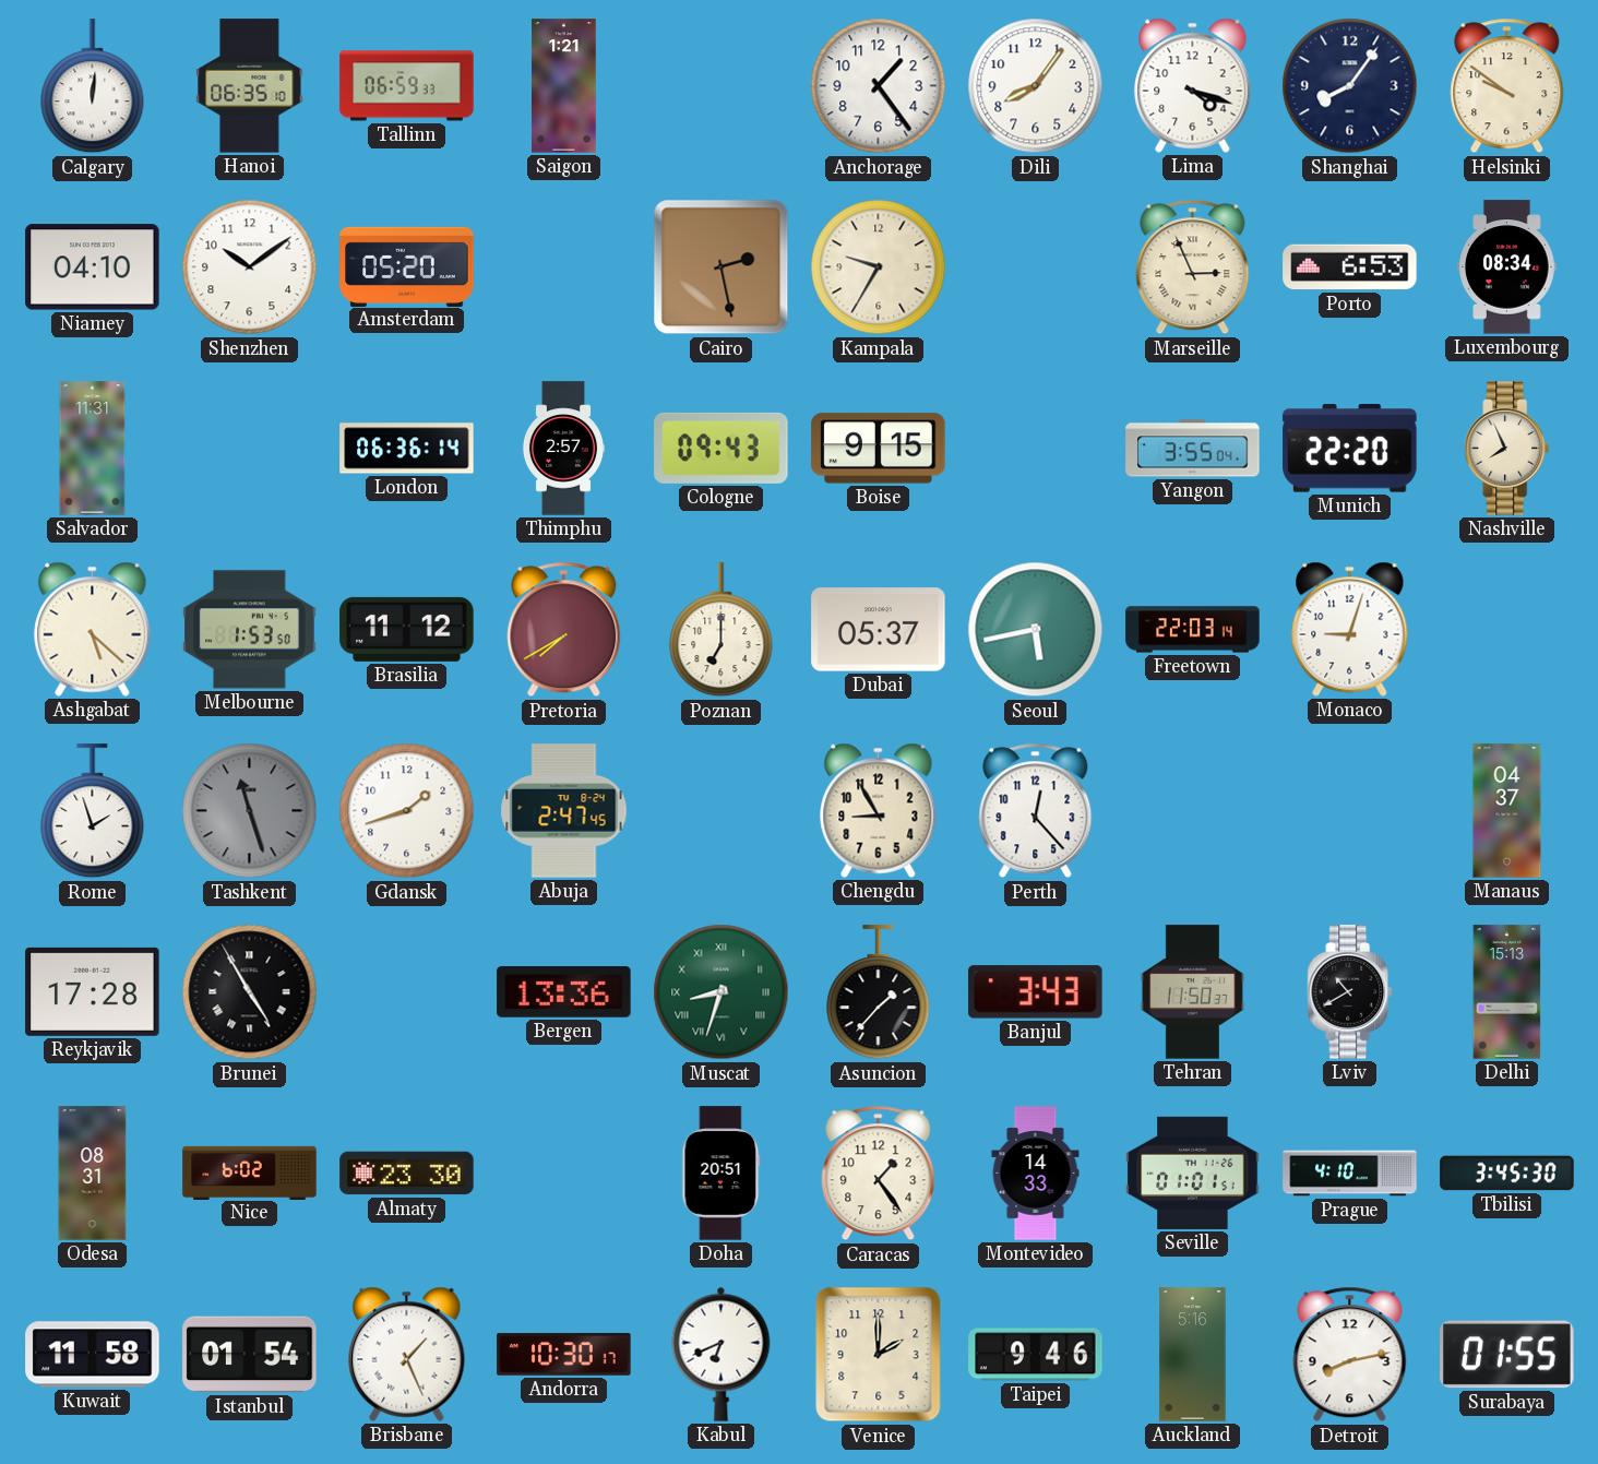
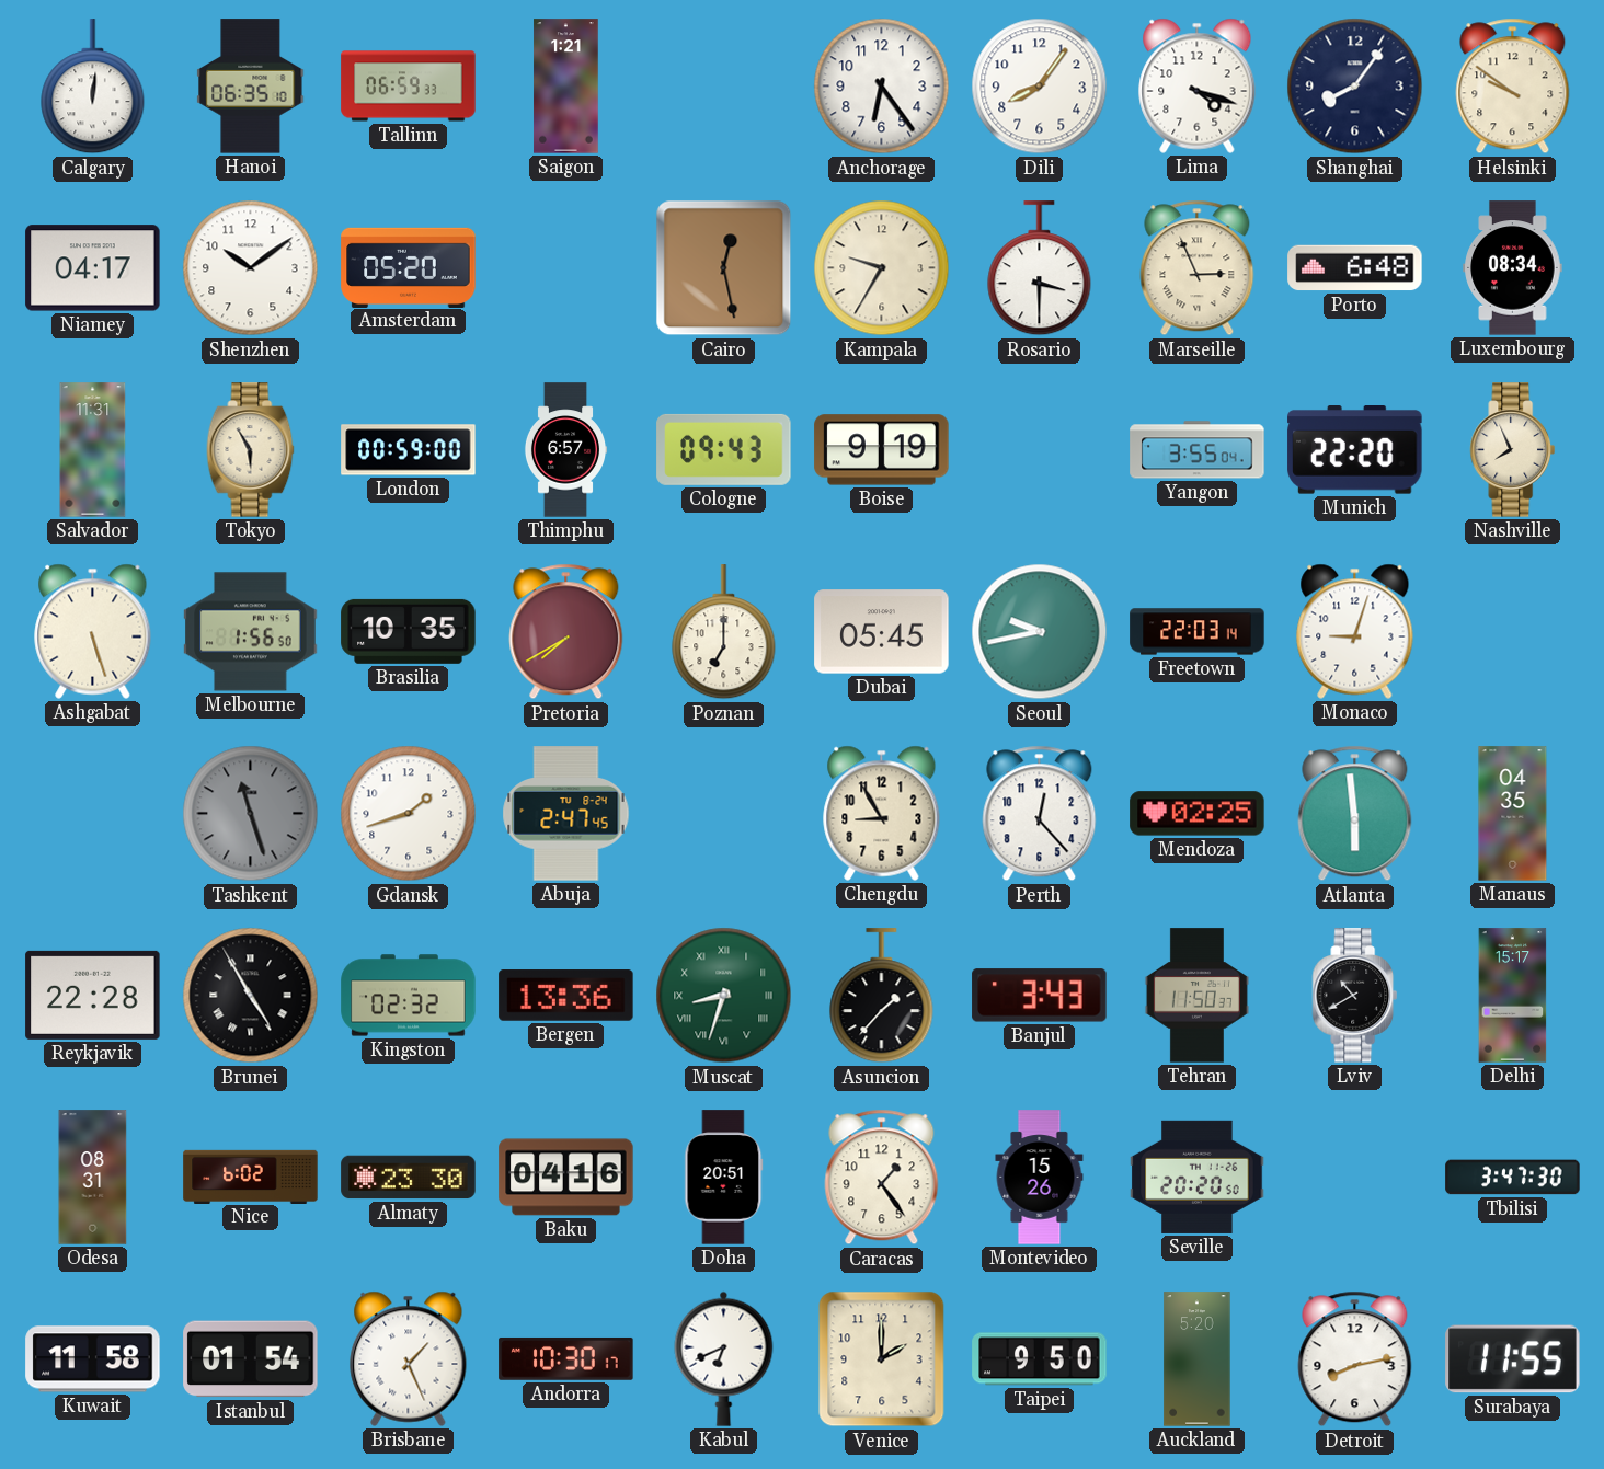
Anchorage: 1:24 -> 6:24
Niamey: 04:10 -> 04:17
Cairo: 2:28 -> 12:28
Rosario: none -> 3:30
Porto: 6:53 -> 6:48
Tokyo: none -> 5:55
London: 06:36 -> 00:59
Thimphu: 2:57 -> 6:57
Boise: 9:15 -> 9:19
Ashgabat: 5:22 -> 5:27
Melbourne: 1:53 -> 1:56
Brasilia: 11:12 -> 10:35
Dubai: 05:37 -> 05:45
Seoul: 5:43 -> 9:43
Rome: 1:57 -> none
Mendoza: none -> 02:25
Atlanta: none -> 5:59
Manaus: 04:37 -> 04:35
Reykjavik: 17:28 -> 22:28
Kingston: none -> 02:32
Delhi: 15:13 -> 15:17
Baku: none -> 04:16
Montevideo: 14:33 -> 15:26
Seville: 01:01 -> 20:20
Prague: 4:10 -> none
Tbilisi: 3:45 -> 3:47
Taipei: 9:46 -> 9:50
Auckland: 5:16 -> 5:20
Surabaya: 01:55 -> 11:55
